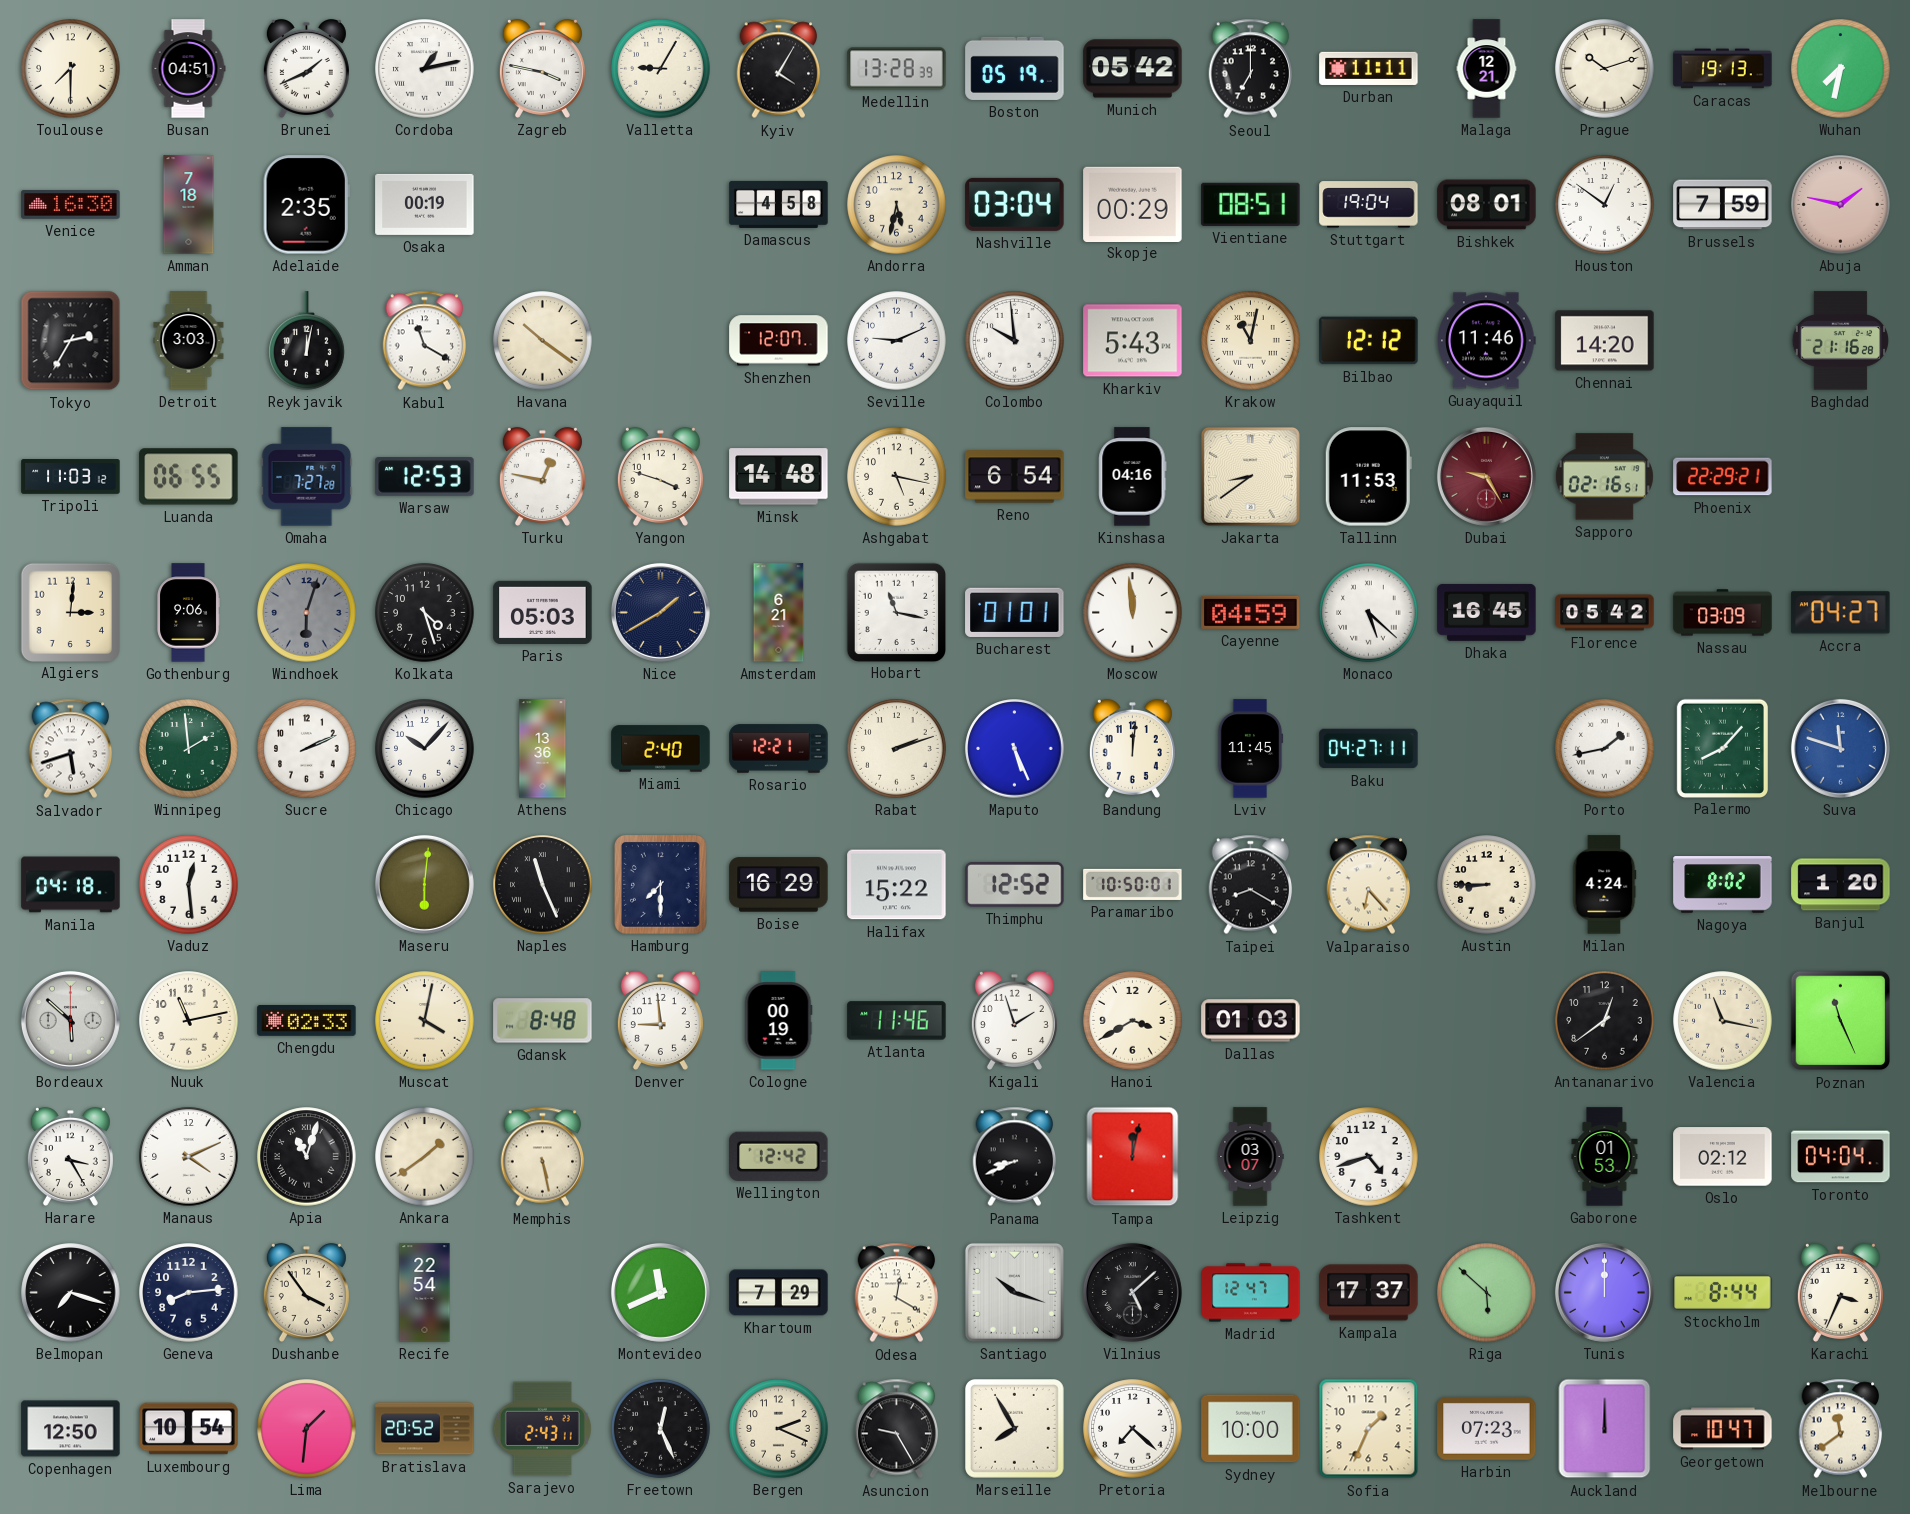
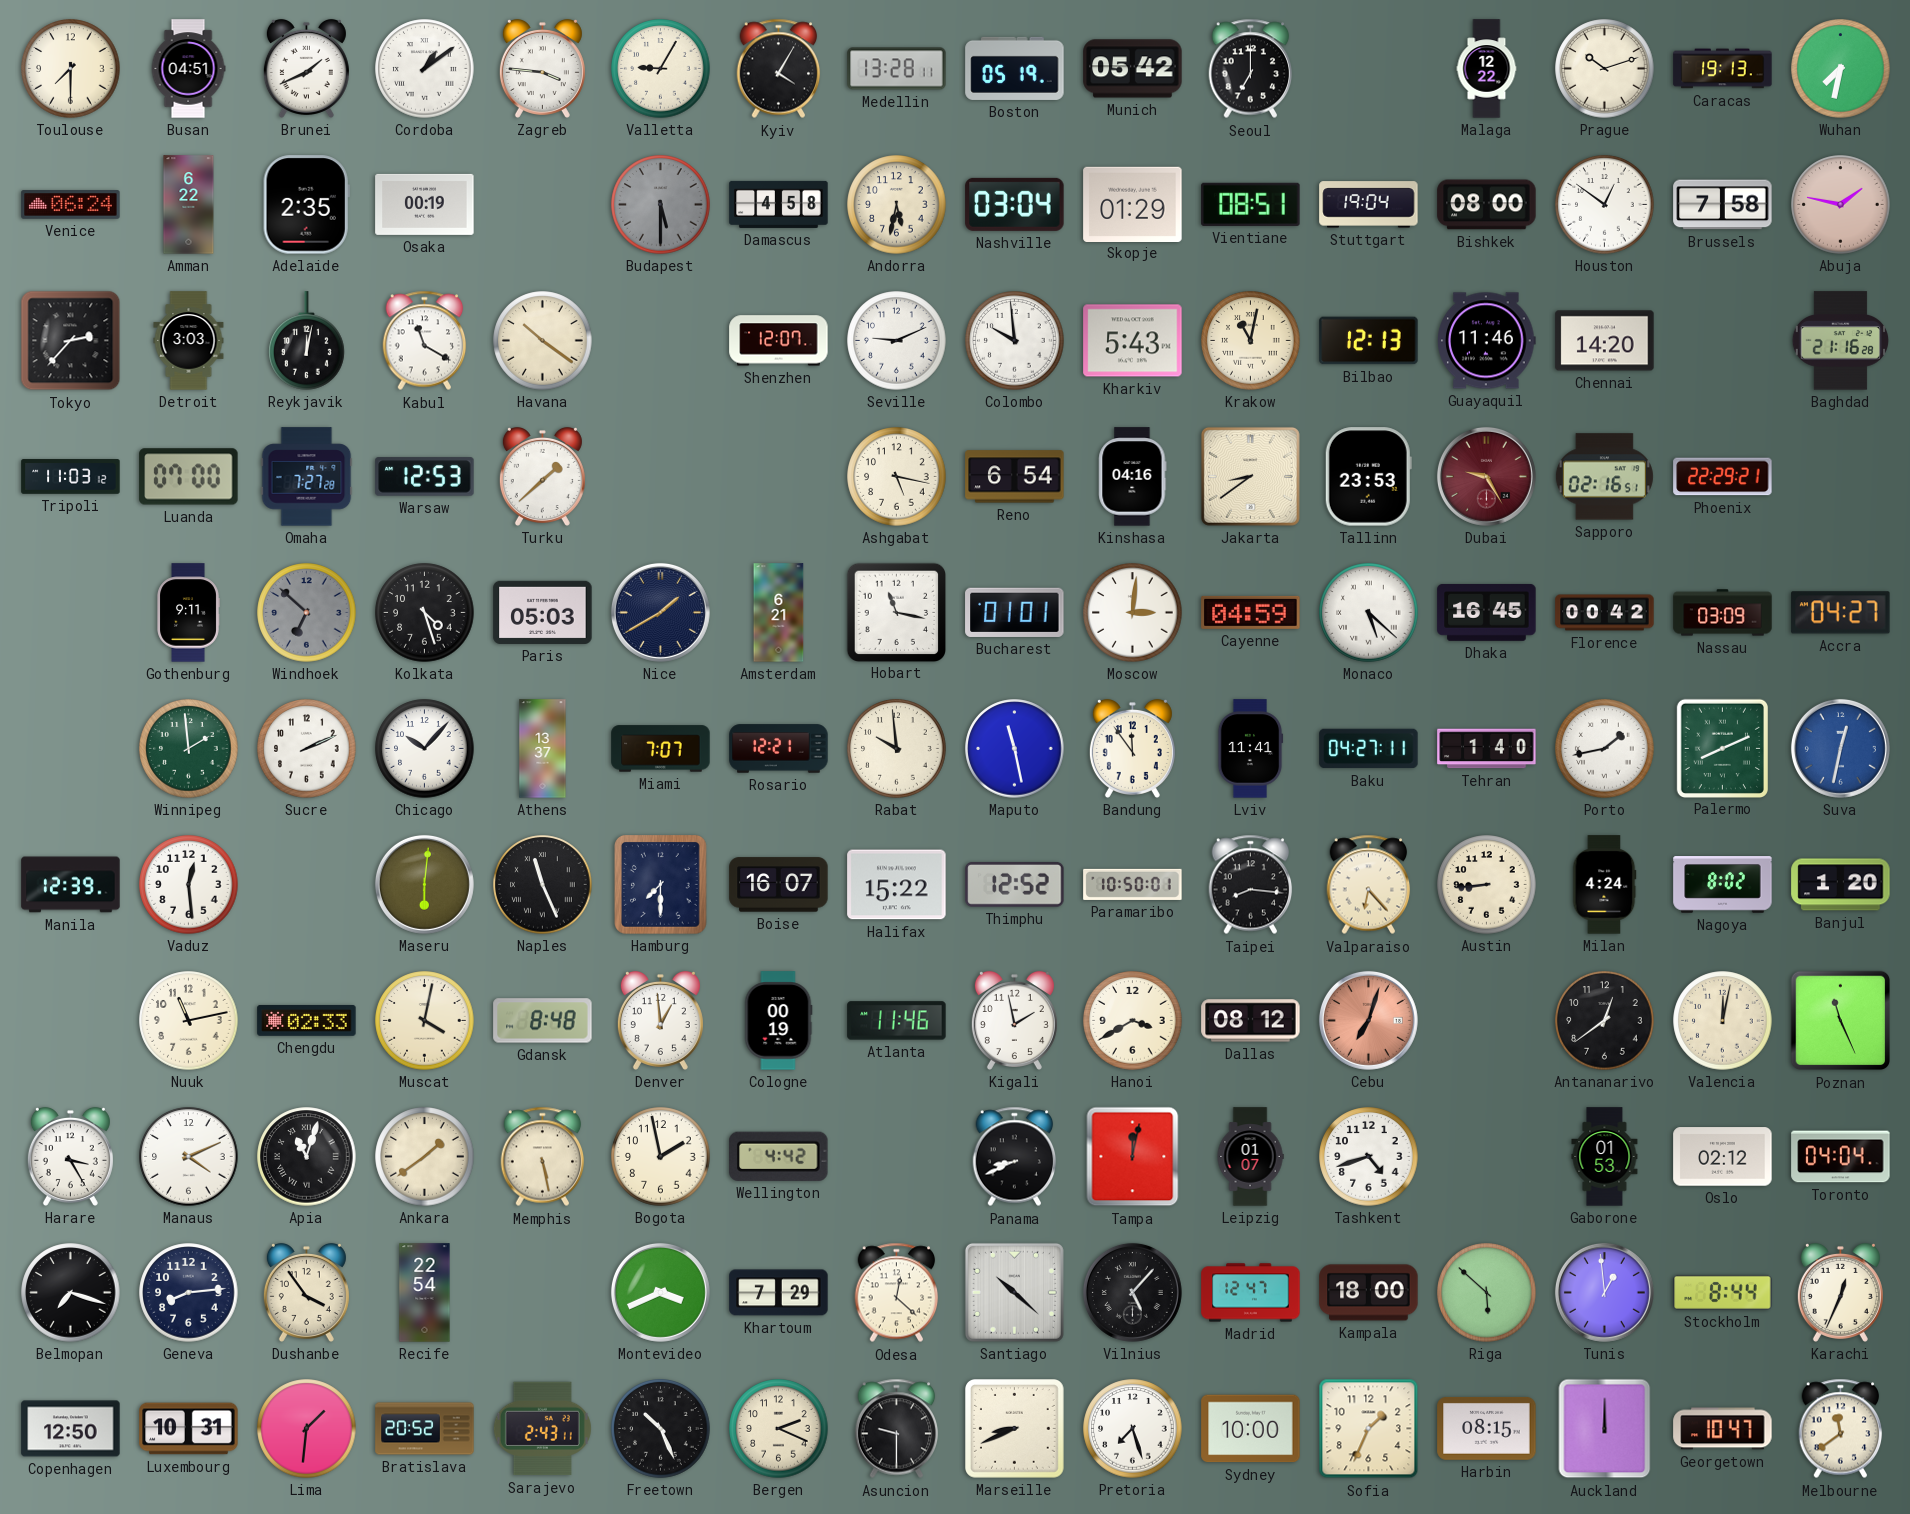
Cordoba: 1:13 -> 1:09
Zagreb: 3:47 -> 3:46
Medellin: 13:28:39 -> 13:28:11
Durban: 11:11 -> none
Malaga: 12:21 -> 12:22
Venice: 16:30 -> 06:24
Amman: 7:18 -> 6:22
Budapest: none -> 5:30
Skopje: 00:29 -> 01:29
Bishkek: 08:01 -> 08:00
Brussels: 7:59 -> 7:58
Tokyo: 2:35 -> 2:37
Bilbao: 12:12 -> 12:13
Luanda: 06:55 -> 07:00
Turku: 12:47 -> 1:38
Yangon: 3:48 -> none
Minsk: 14:48 -> none
Tallinn: 11:53 -> 23:53
Algiers: 3:01 -> none
Gothenburg: 9:06 -> 9:11
Windhoek: 6:03 -> 6:52
Moscow: 11:59 -> 3:01
Florence: 05:42 -> 00:42
Salvador: 5:42 -> none
Athens: 13:36 -> 13:37
Miami: 2:40 -> 7:07
Rabat: 2:12 -> 9:59
Maputo: 5:26 -> 11:28
Bandung: 12:01 -> 11:54
Lviv: 11:45 -> 11:41
Tehran: none -> 1:40
Palermo: 8:07 -> 8:11
Suva: 11:48 -> 12:32
Manila: 04:18 -> 12:39
Boise: 16:29 -> 16:07
Taipei: 8:20 -> 8:16
Austin: 8:45 -> 8:44
Bordeaux: 5:52 -> none
Denver: 8:59 -> 12:59
Kigali: 1:57 -> 1:58
Dallas: 01:03 -> 08:12
Cebu: none -> 7:03
Valencia: 11:17 -> 12:02
Bogota: none -> 1:58
Wellington: 12:42 -> 4:42
Leipzig: 03:07 -> 01:07
Montevideo: 11:41 -> 3:41
Odesa: 12:20 -> 12:22
Santiago: 10:18 -> 10:22
Vilnius: 5:08 -> 5:07
Kampala: 17:37 -> 18:00
Tunis: 12:00 -> 12:59
Karachi: 3:34 -> 12:34
Luxembourg: 10:54 -> 10:31
Freetown: 12:26 -> 10:26
Asuncion: 9:25 -> 9:30
Marseille: 7:55 -> 8:41
Pretoria: 7:22 -> 7:27
Harbin: 07:23 -> 08:15
